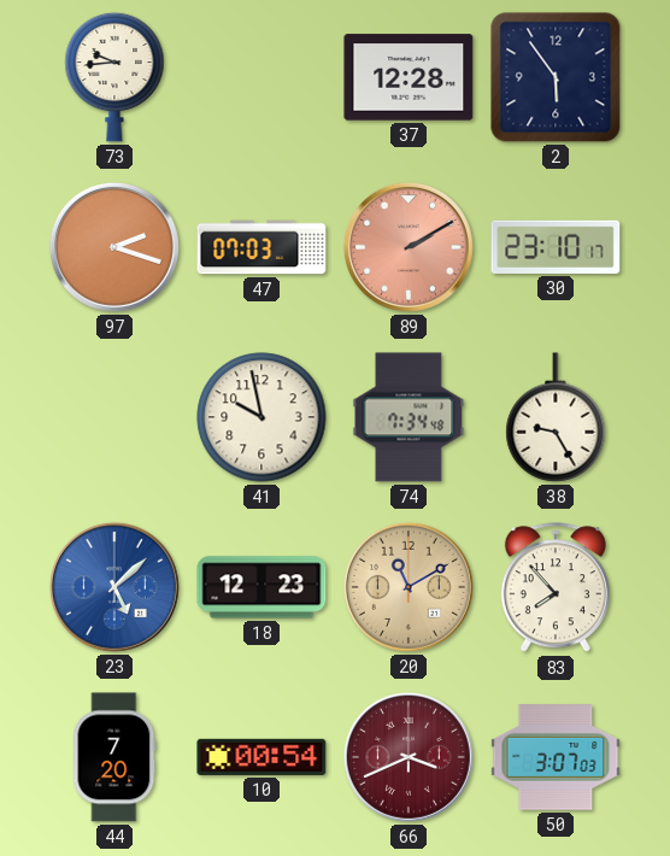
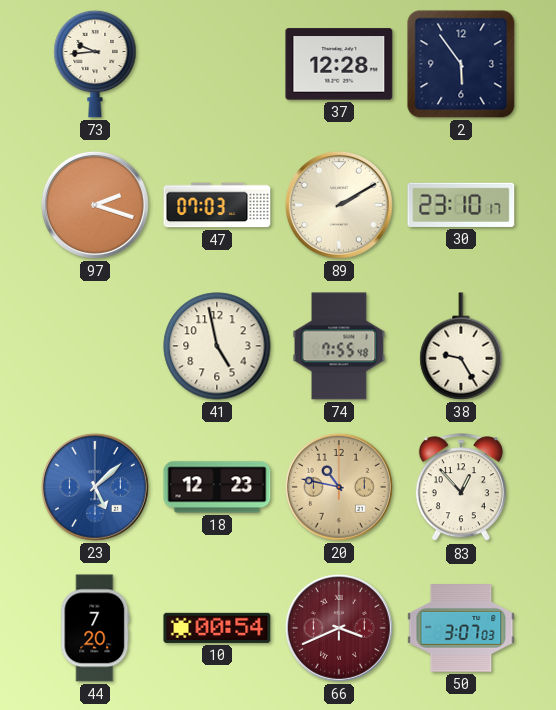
89 dial: salmon -> cream
41: 9:58 -> 4:58
74: 7:34 -> 7:55
20: 11:10 -> 10:47
83: 7:53 -> 12:53
